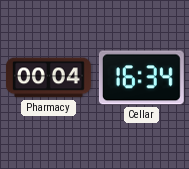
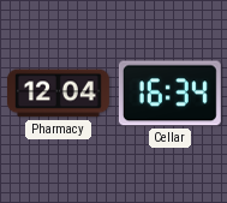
Pharmacy: 00:04 -> 12:04
